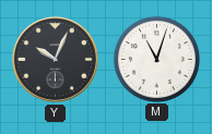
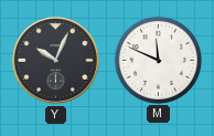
M: 11:03 -> 11:49
